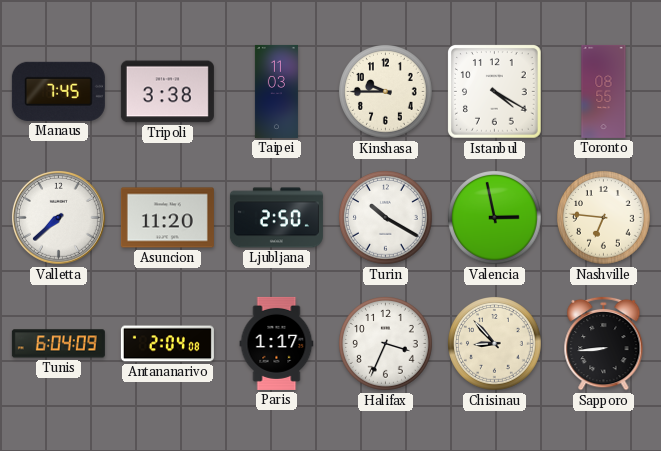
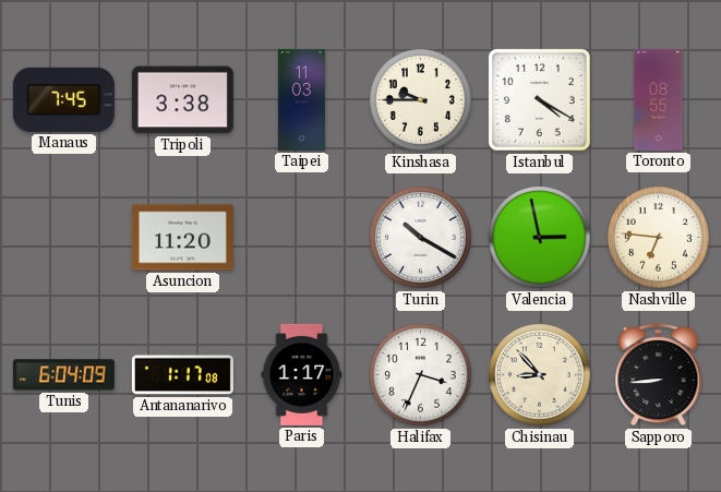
Valletta: 7:38 -> none
Ljubljana: 2:50 -> none
Antananarivo: 2:04 -> 1:17
